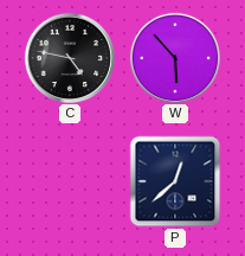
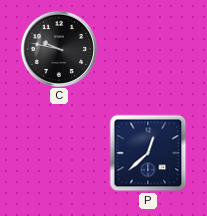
C: 4:47 -> 9:47
W: 5:53 -> none
